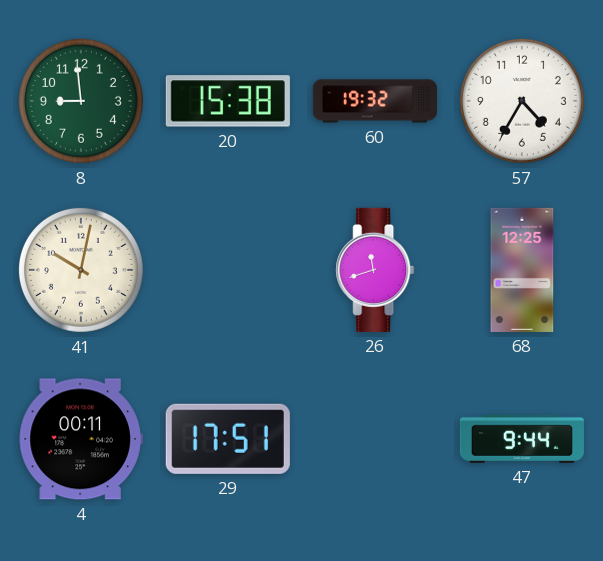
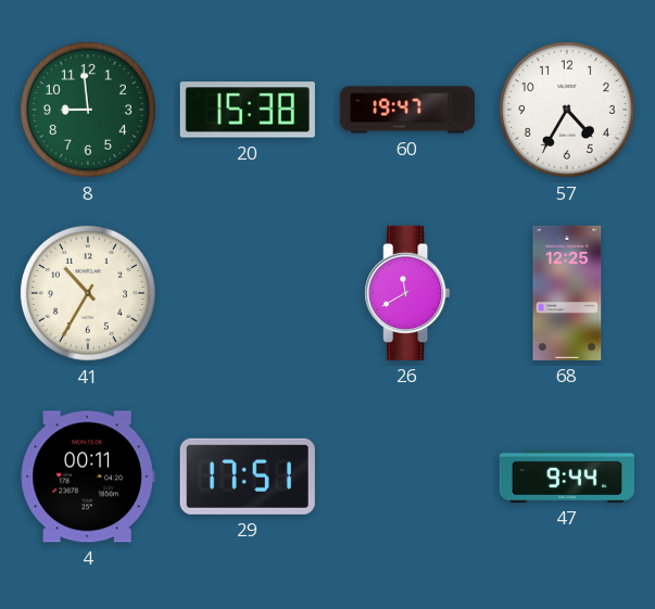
60: 19:32 -> 19:47
41: 10:02 -> 10:35
26: 11:42 -> 11:40
